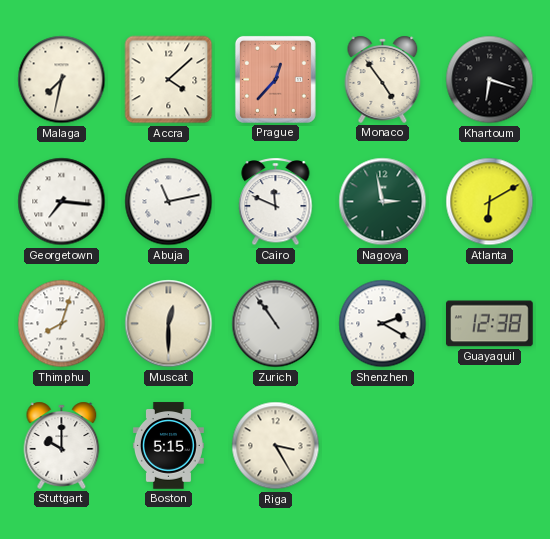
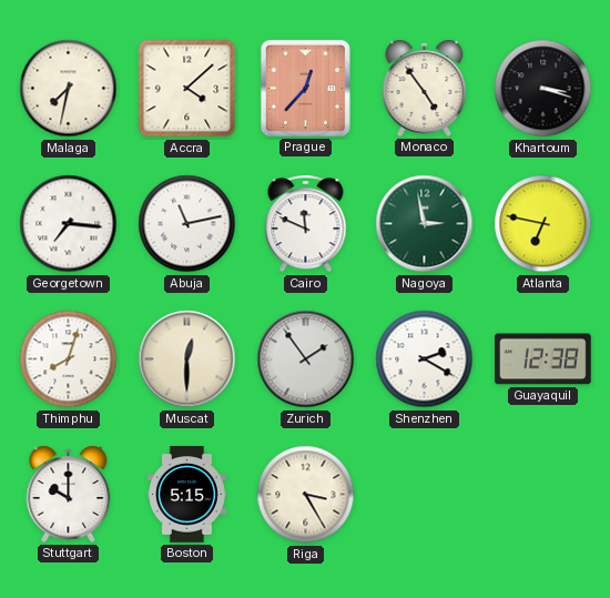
Khartoum: 6:18 -> 3:18
Atlanta: 6:10 -> 6:47
Zurich: 10:54 -> 1:54
